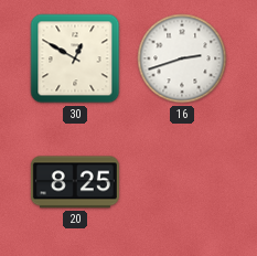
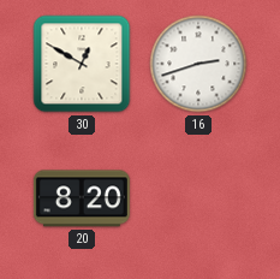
20: 8:25 -> 8:20
